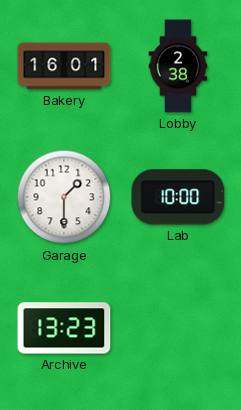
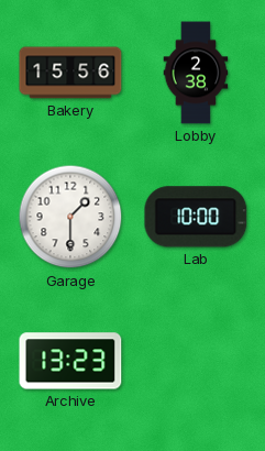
Bakery: 16:01 -> 15:56
